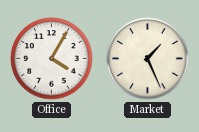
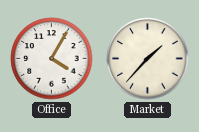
Market: 1:26 -> 1:37
